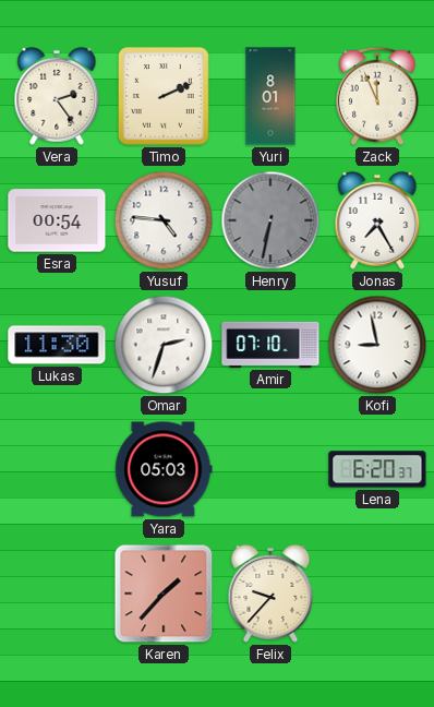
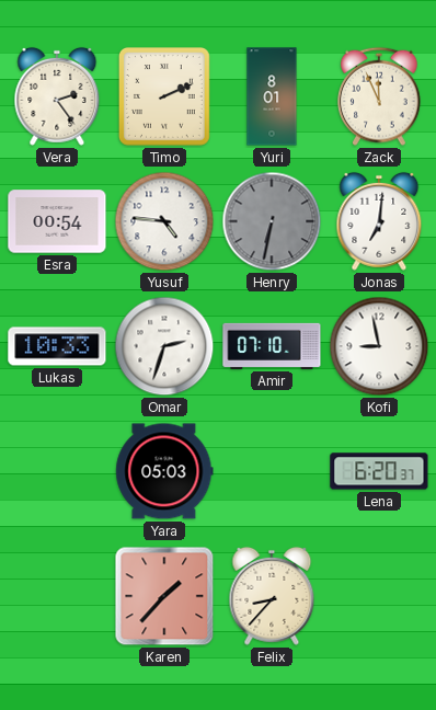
Jonas: 7:25 -> 7:01
Lukas: 11:30 -> 10:33
Felix: 9:37 -> 8:37
